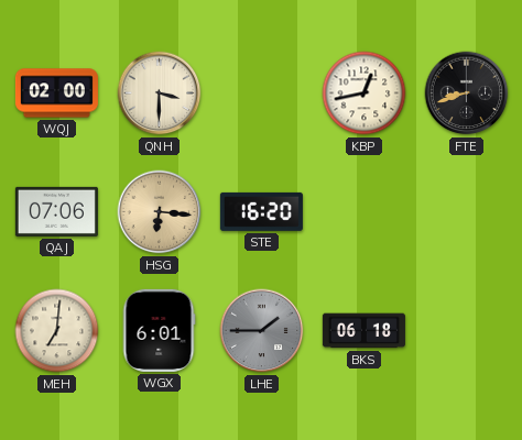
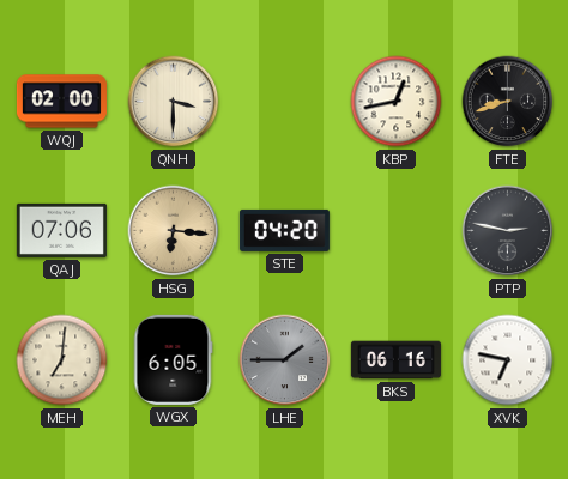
STE: 16:20 -> 04:20
PTP: none -> 2:47
WGX: 6:01 -> 6:05
BKS: 06:18 -> 06:16
XVK: none -> 6:47
